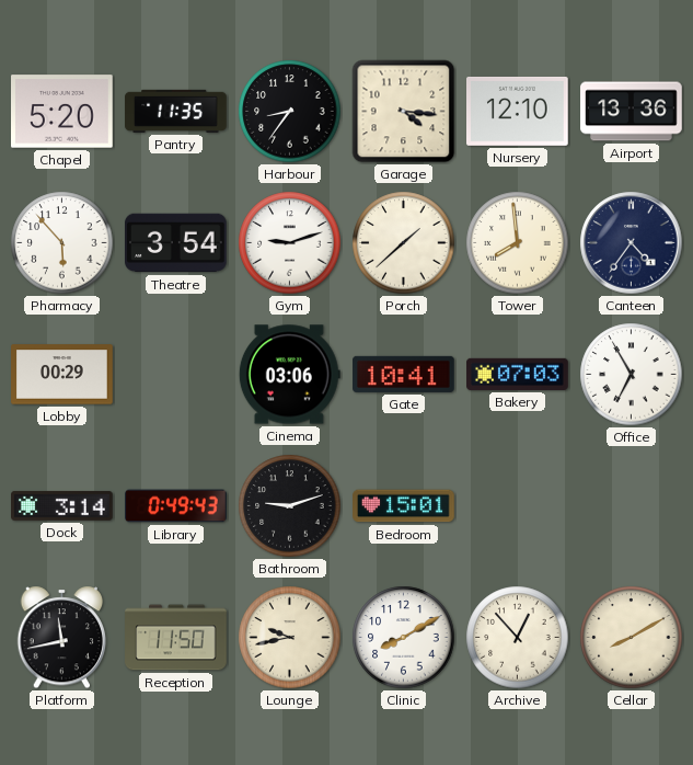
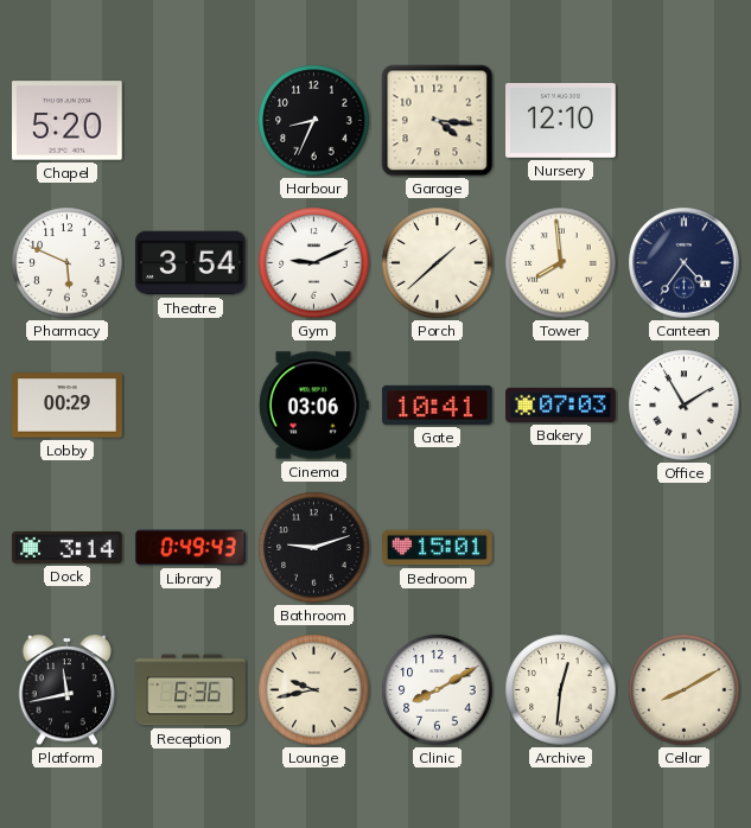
Pantry: 11:35 -> none
Harbour: 8:36 -> 8:34
Airport: 13:36 -> none
Pharmacy: 5:53 -> 5:49
Gym: 9:12 -> 9:11
Office: 6:55 -> 1:55
Reception: 11:50 -> 6:36
Archive: 12:53 -> 12:31
